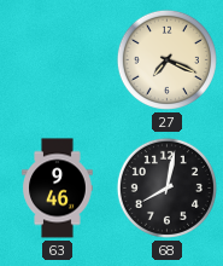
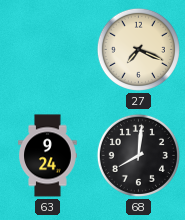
63: 9:46 -> 9:24
68: 8:02 -> 8:01
